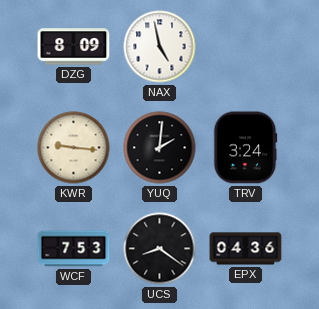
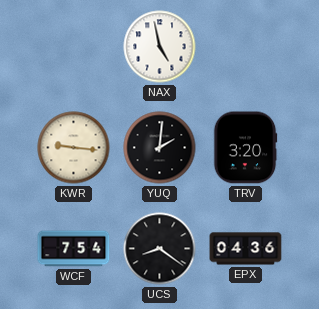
DZG: 8:09 -> none
TRV: 3:24 -> 3:20
WCF: 7:53 -> 7:54
